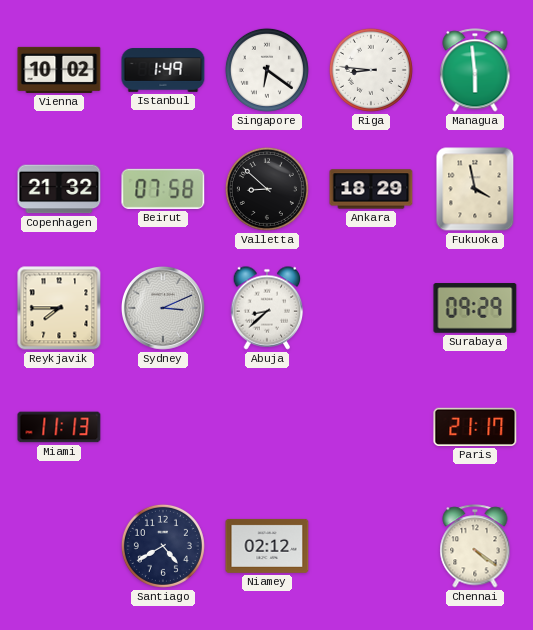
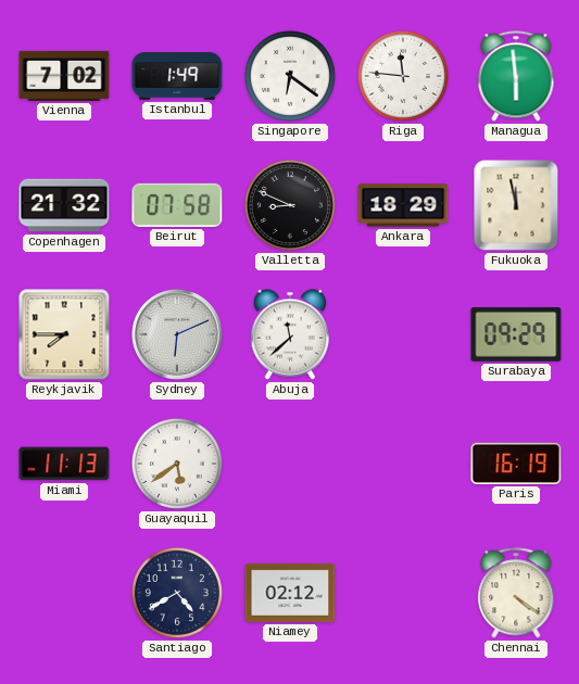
Vienna: 10:02 -> 7:02
Riga: 8:46 -> 11:46
Valletta: 8:52 -> 8:49
Fukuoka: 3:58 -> 11:58
Sydney: 3:11 -> 6:11
Abuja: 8:38 -> 11:38
Guayaquil: none -> 5:39
Paris: 21:17 -> 16:19
